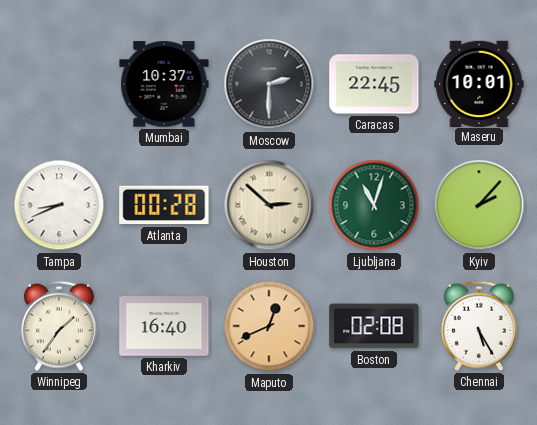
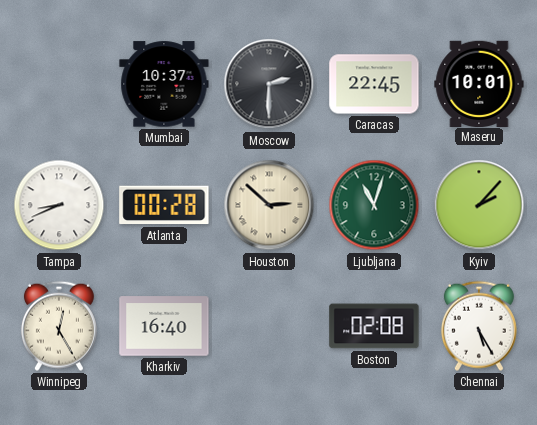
Winnipeg: 1:36 -> 12:25
Maputo: 12:41 -> none
